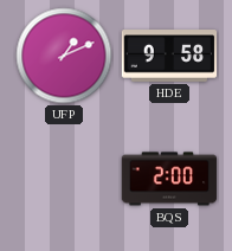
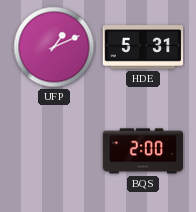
HDE: 9:58 -> 5:31
